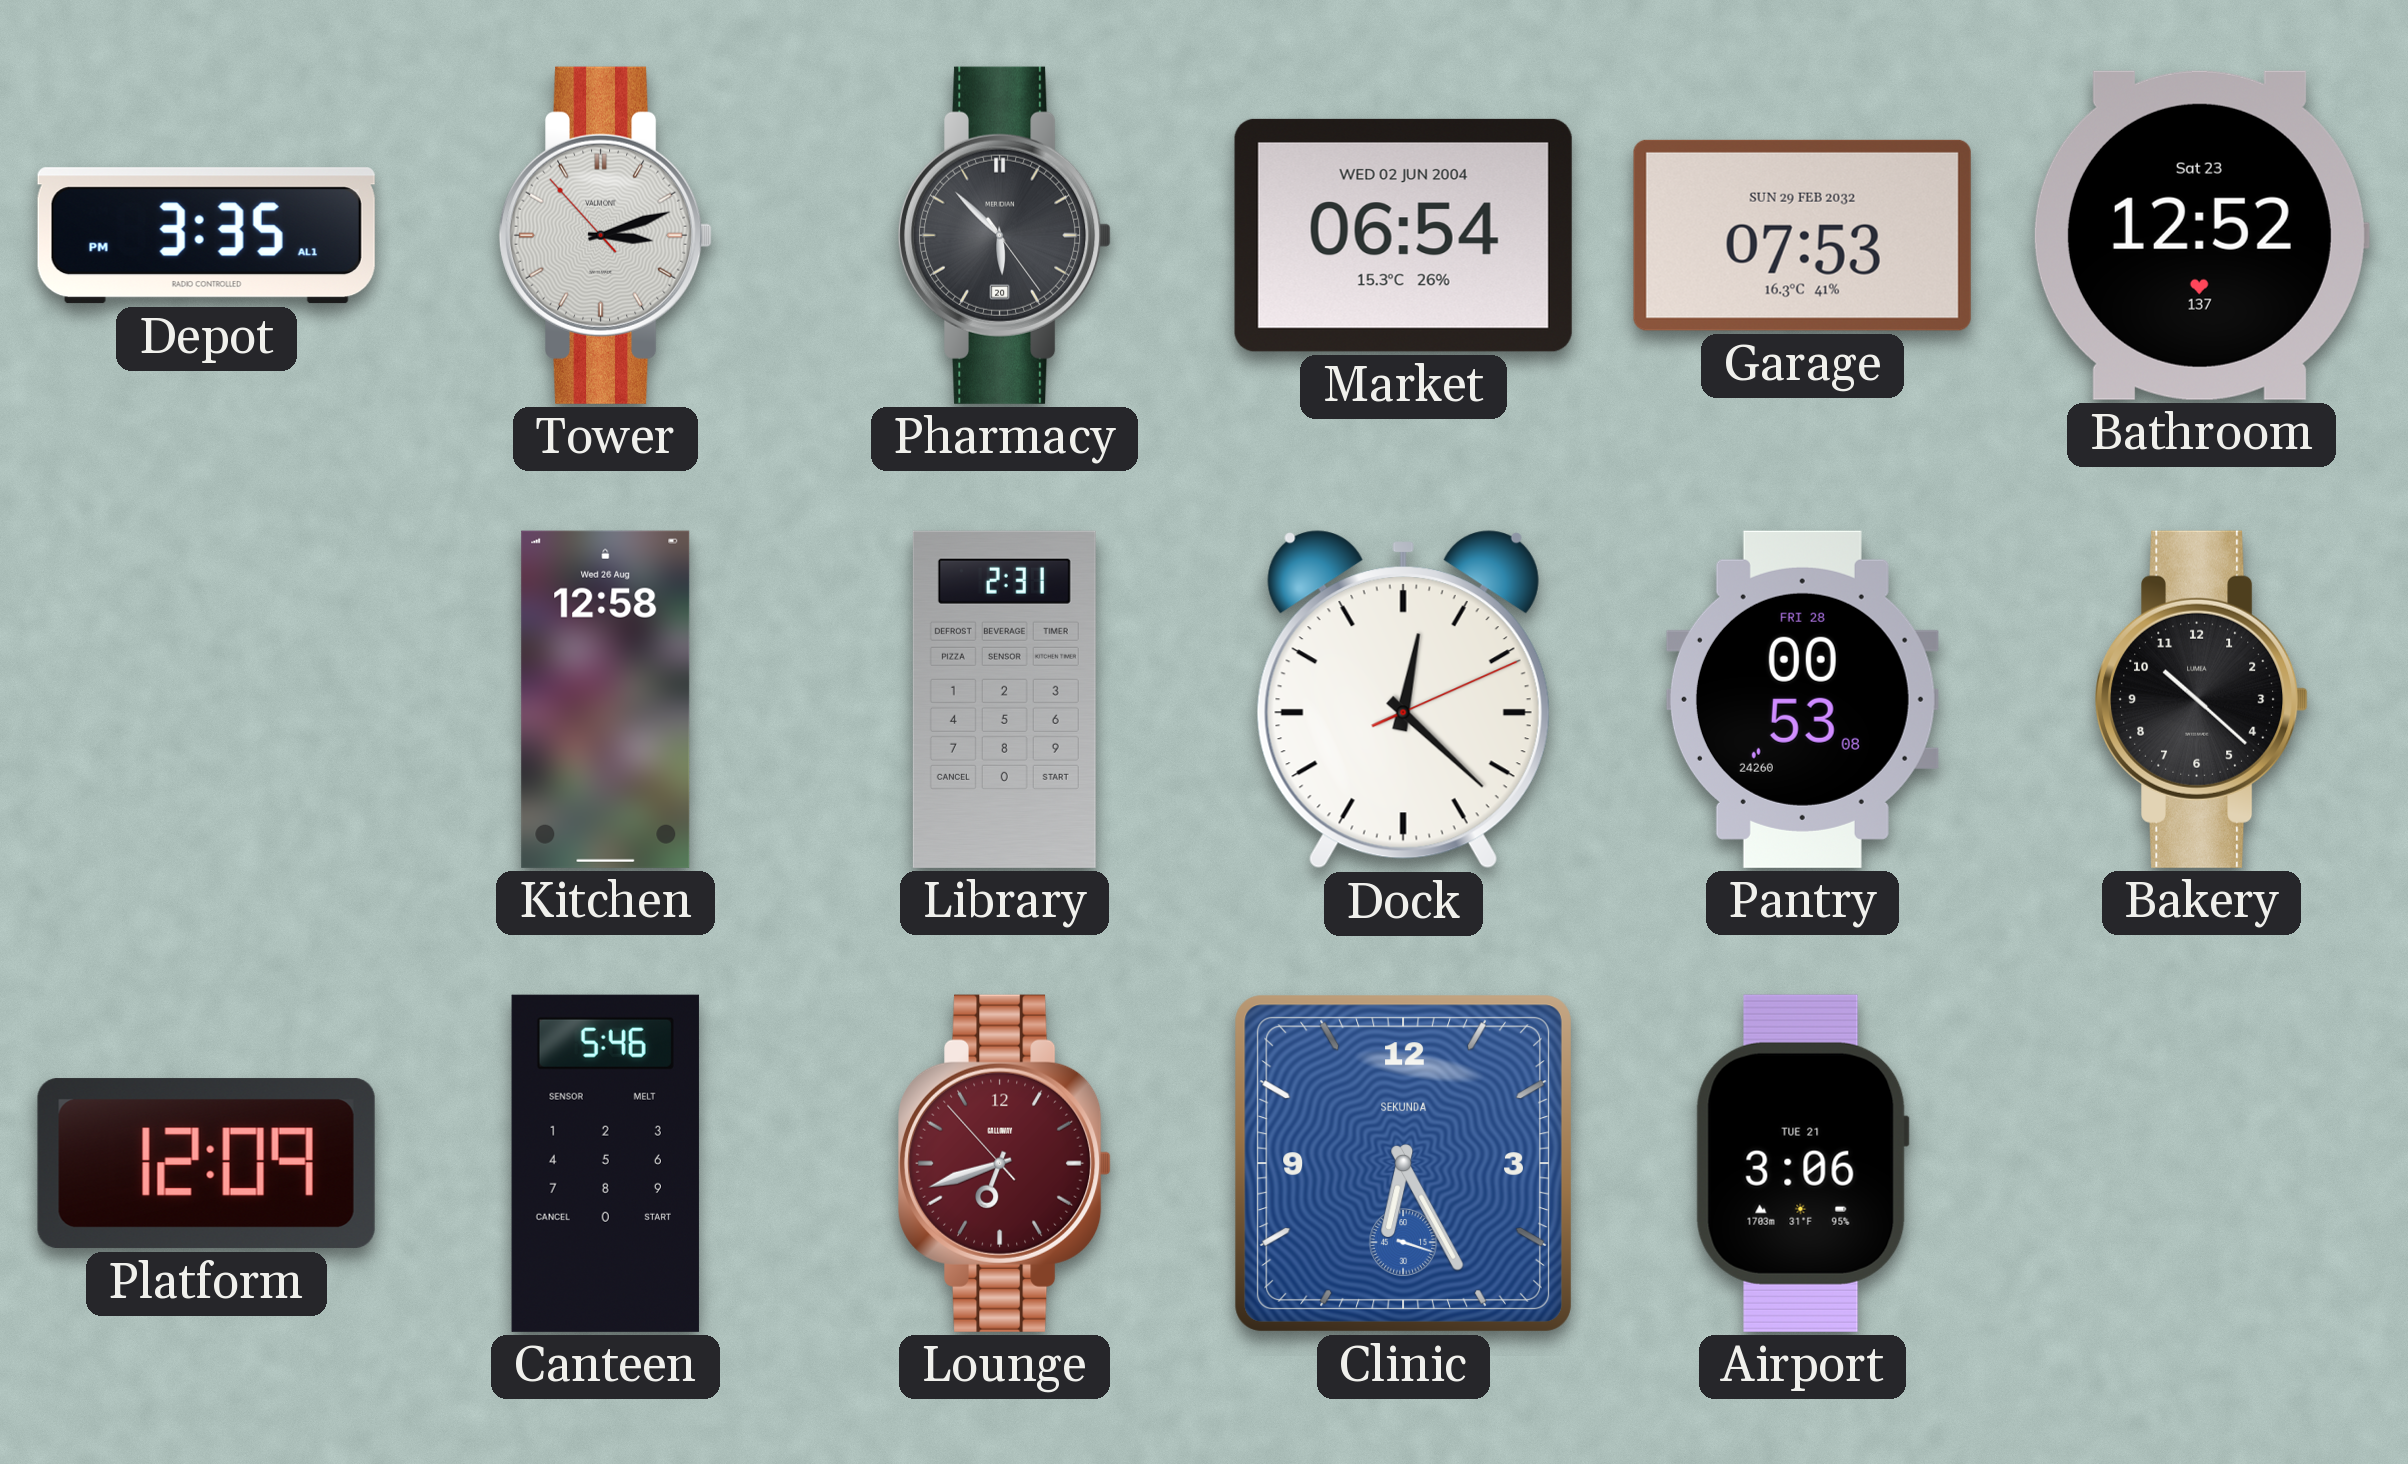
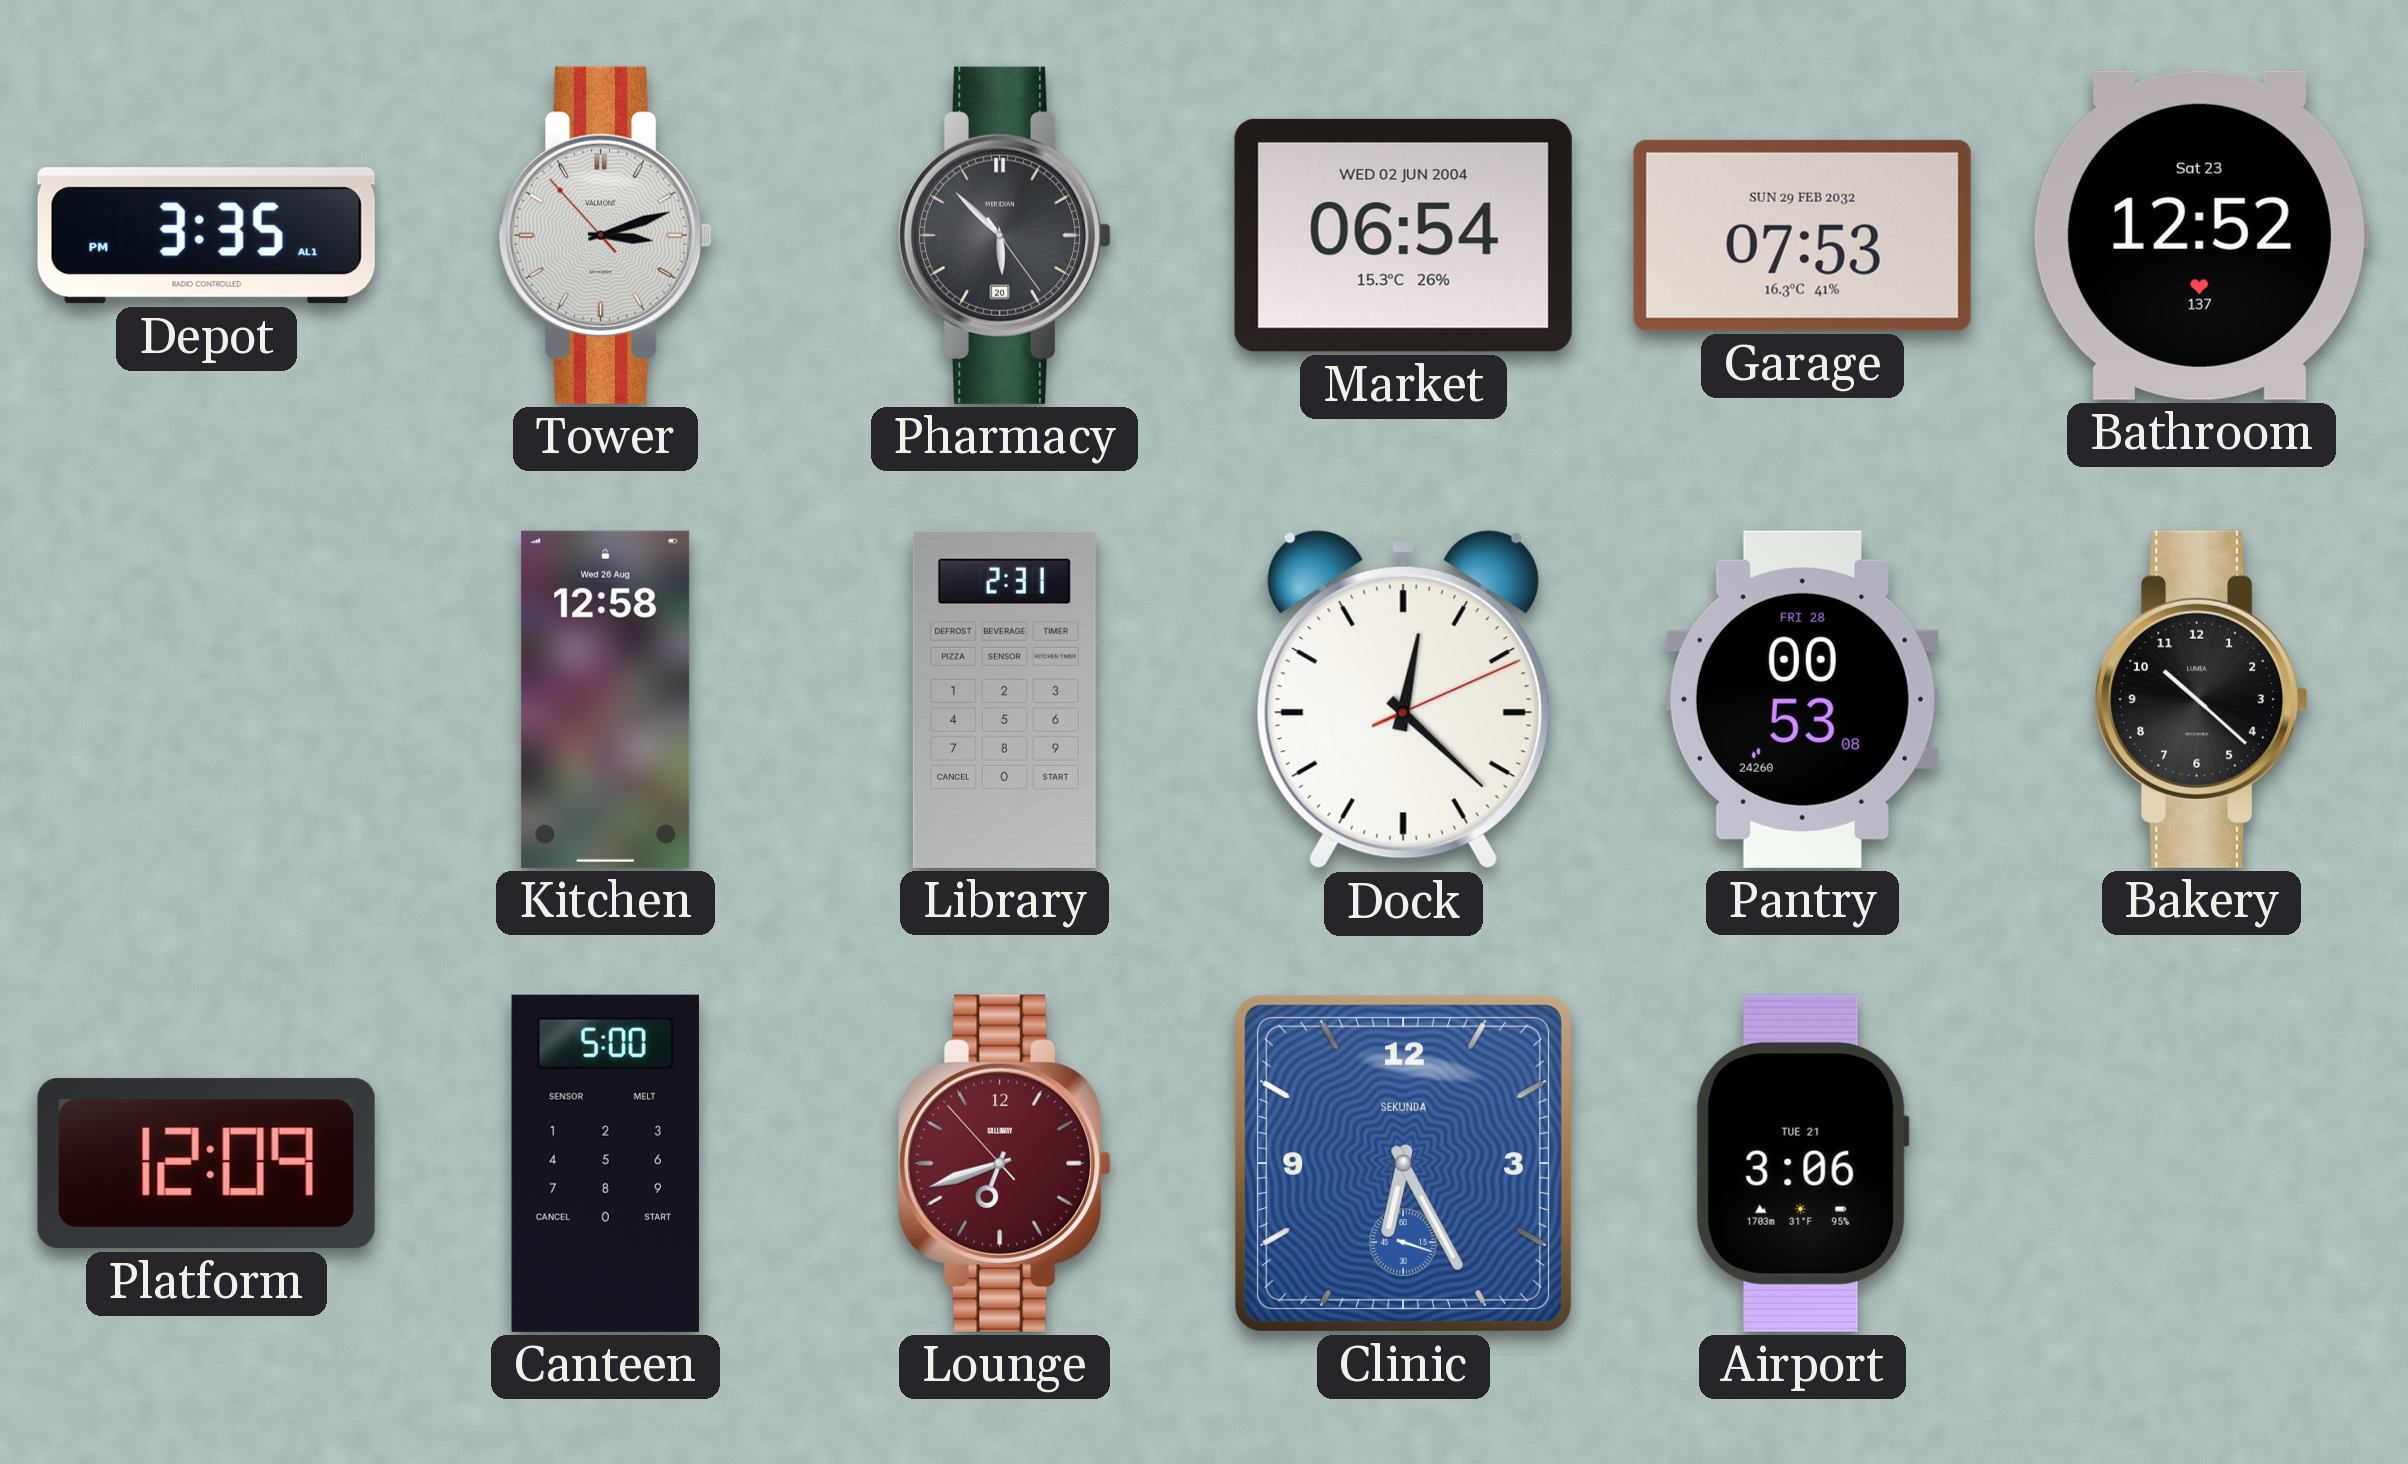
Canteen: 5:46 -> 5:00
